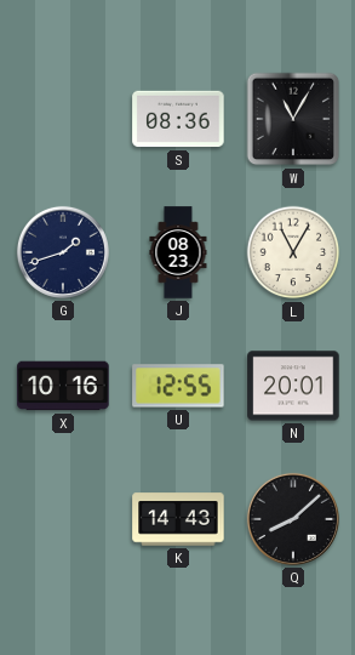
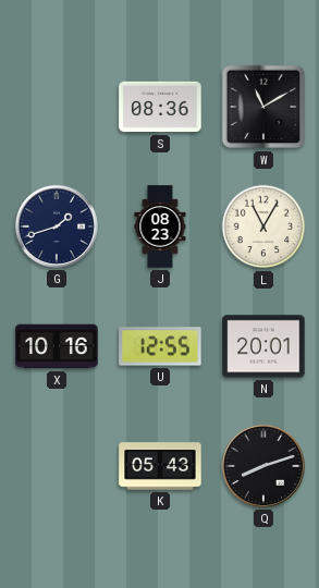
W: 11:05 -> 11:10
K: 14:43 -> 05:43
Q: 8:08 -> 8:12
